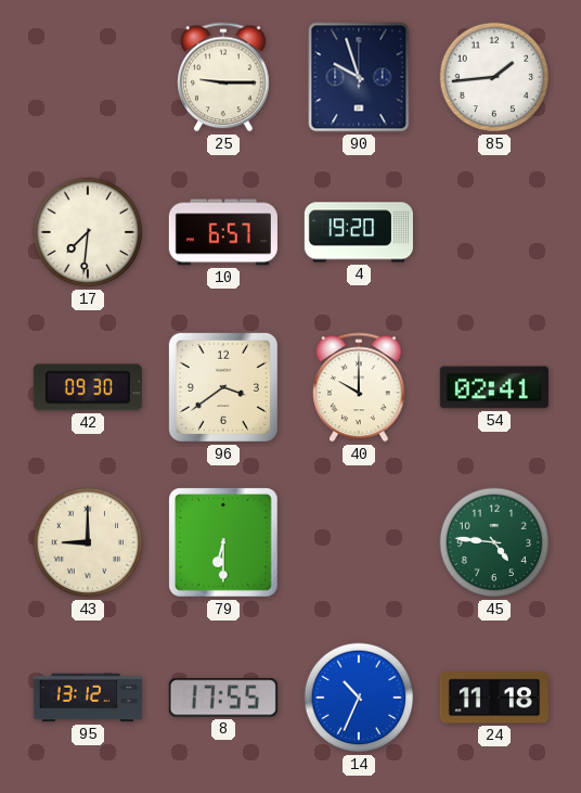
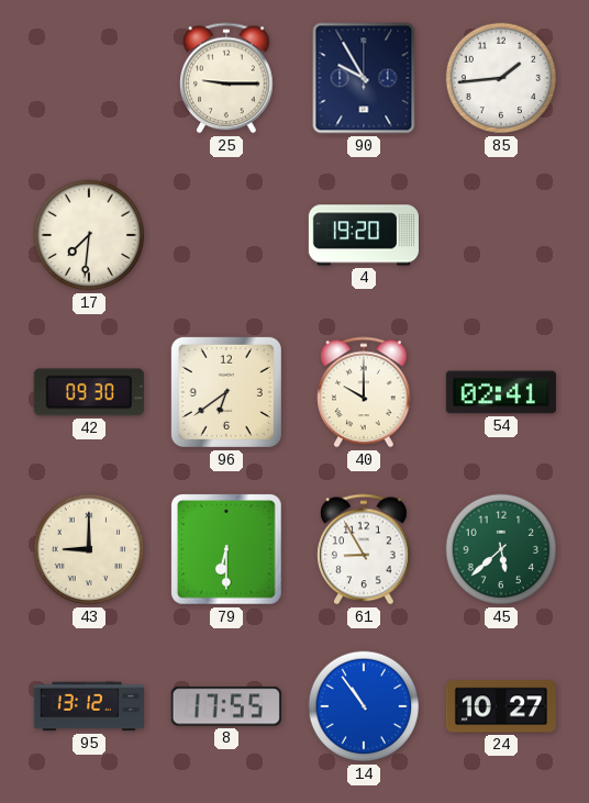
90: 9:57 -> 9:55
10: 6:57 -> none
96: 3:39 -> 6:39
61: none -> 8:55
45: 4:46 -> 5:38
14: 10:34 -> 10:54
24: 11:18 -> 10:27
